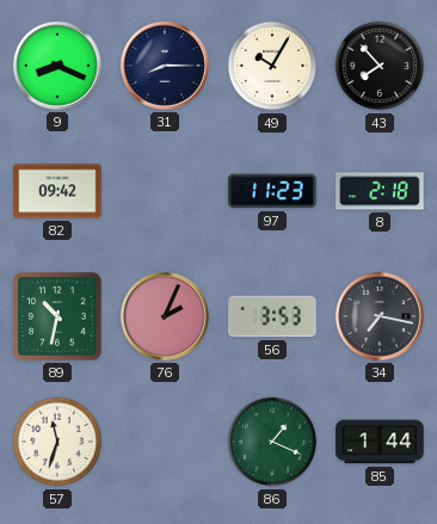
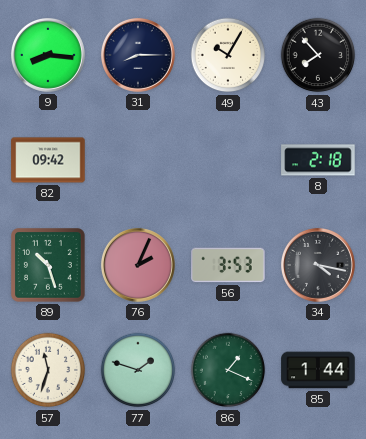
9: 8:19 -> 8:16
97: 11:23 -> none
89: 10:32 -> 10:27
34: 7:17 -> 4:17
77: none -> 1:48
